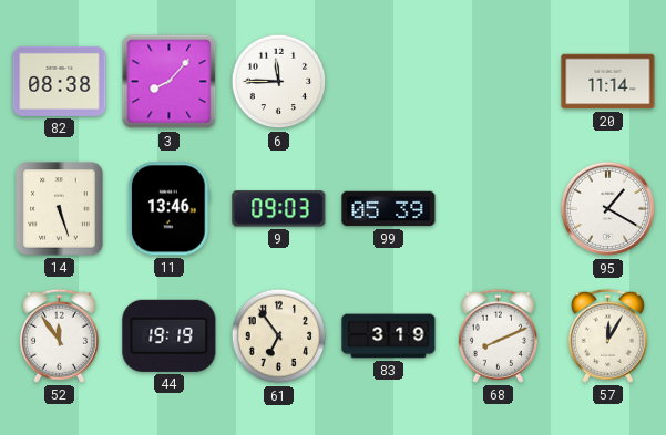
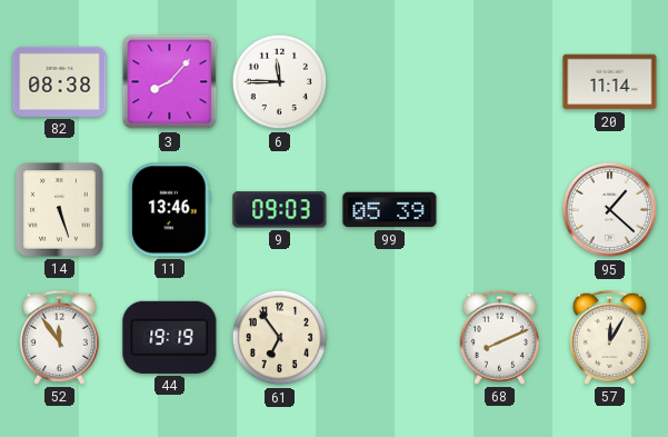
95: 1:20 -> 1:22
83: 3:19 -> none
